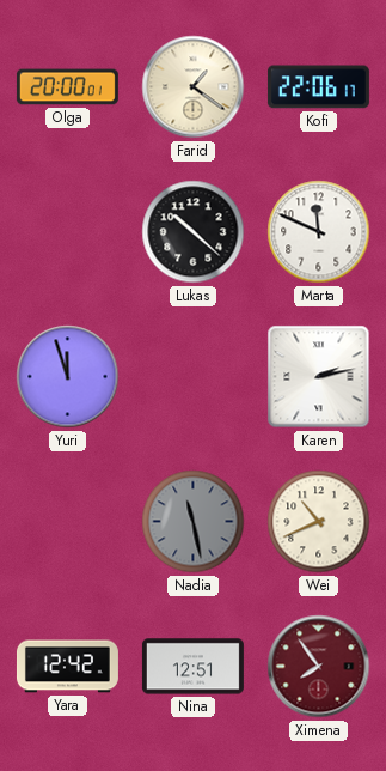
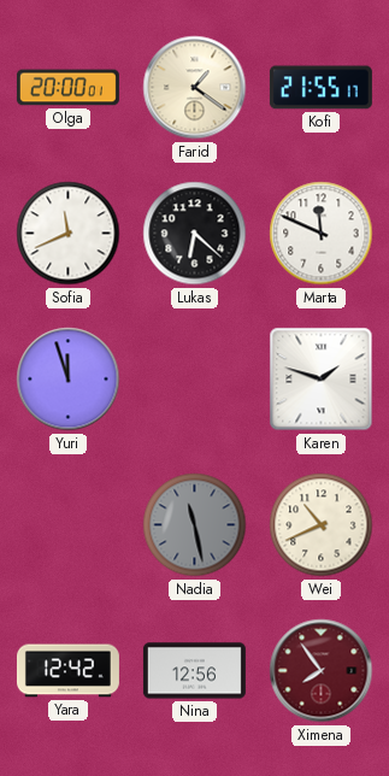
Kofi: 22:06 -> 21:55
Sofia: none -> 11:41
Lukas: 10:22 -> 6:22
Karen: 2:13 -> 1:48
Nina: 12:51 -> 12:56
